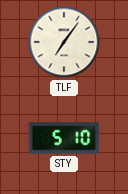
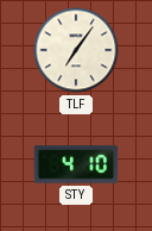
STY: 5:10 -> 4:10
